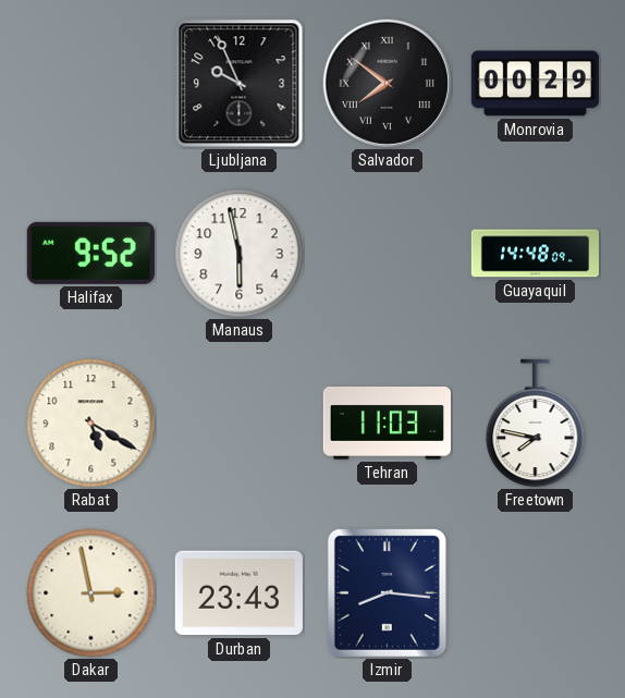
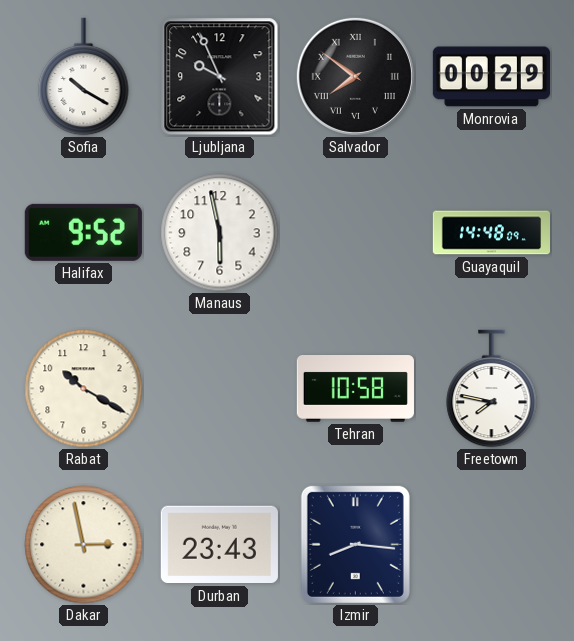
Sofia: none -> 10:20
Rabat: 5:20 -> 10:20
Tehran: 11:03 -> 10:58
